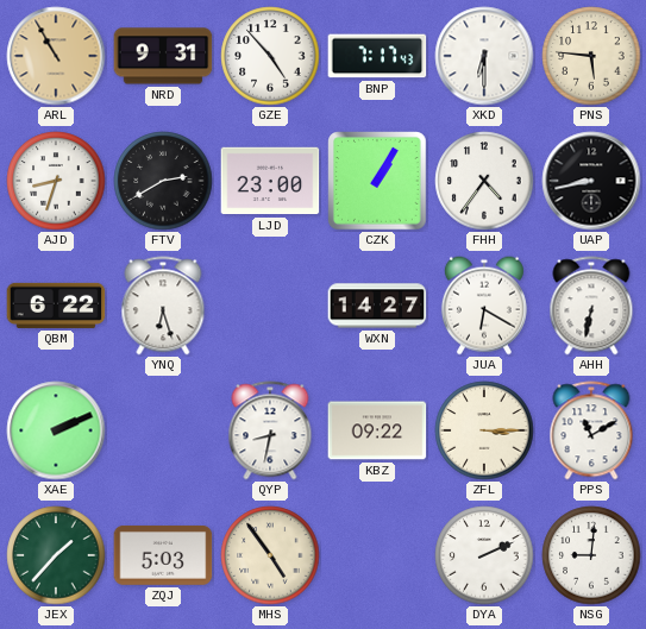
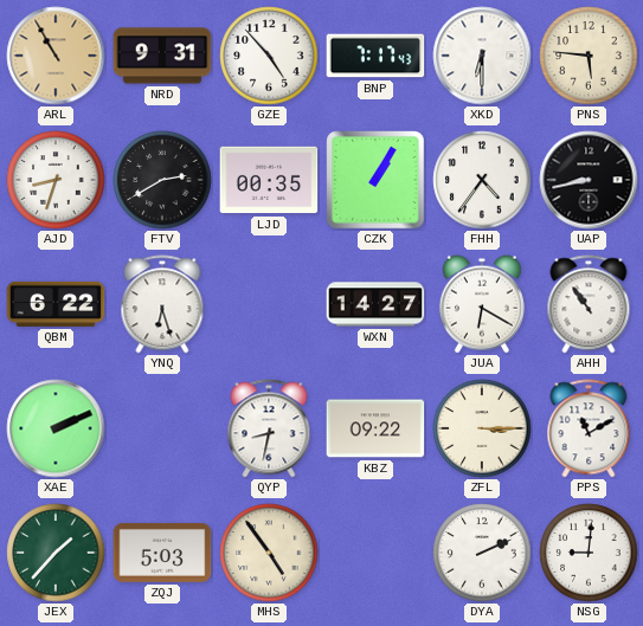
LJD: 23:00 -> 00:35
AHH: 6:32 -> 10:54
